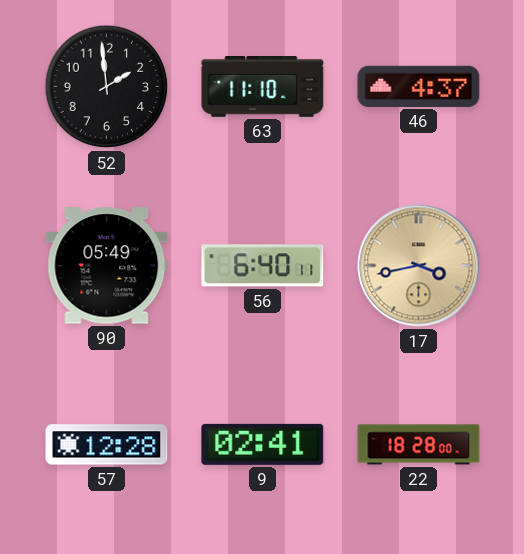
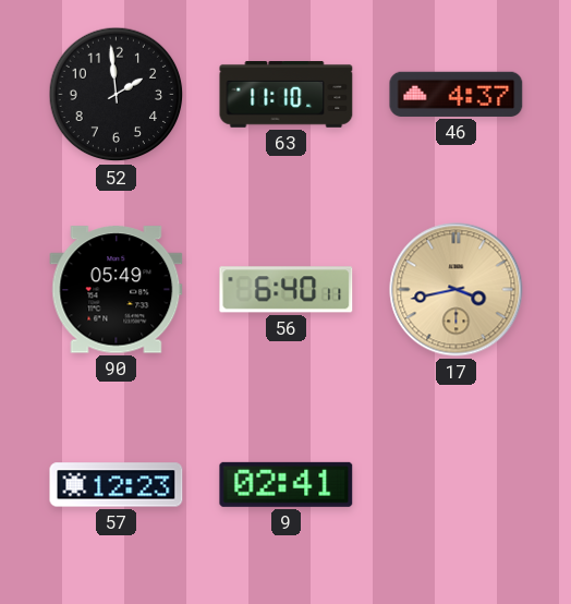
57: 12:28 -> 12:23
22: 18:28 -> none
